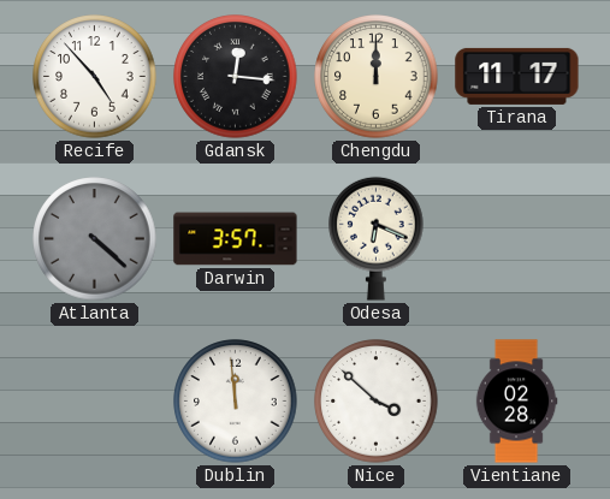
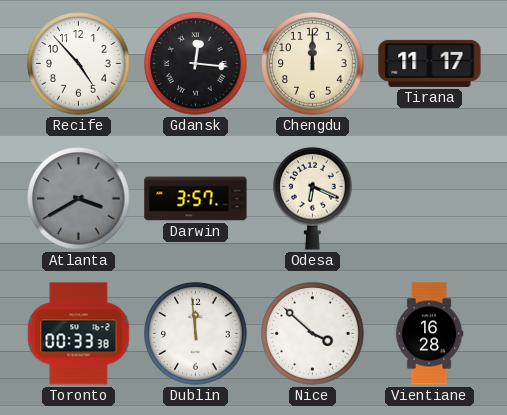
Atlanta: 4:22 -> 3:40
Toronto: none -> 00:33
Vientiane: 02:28 -> 16:28
